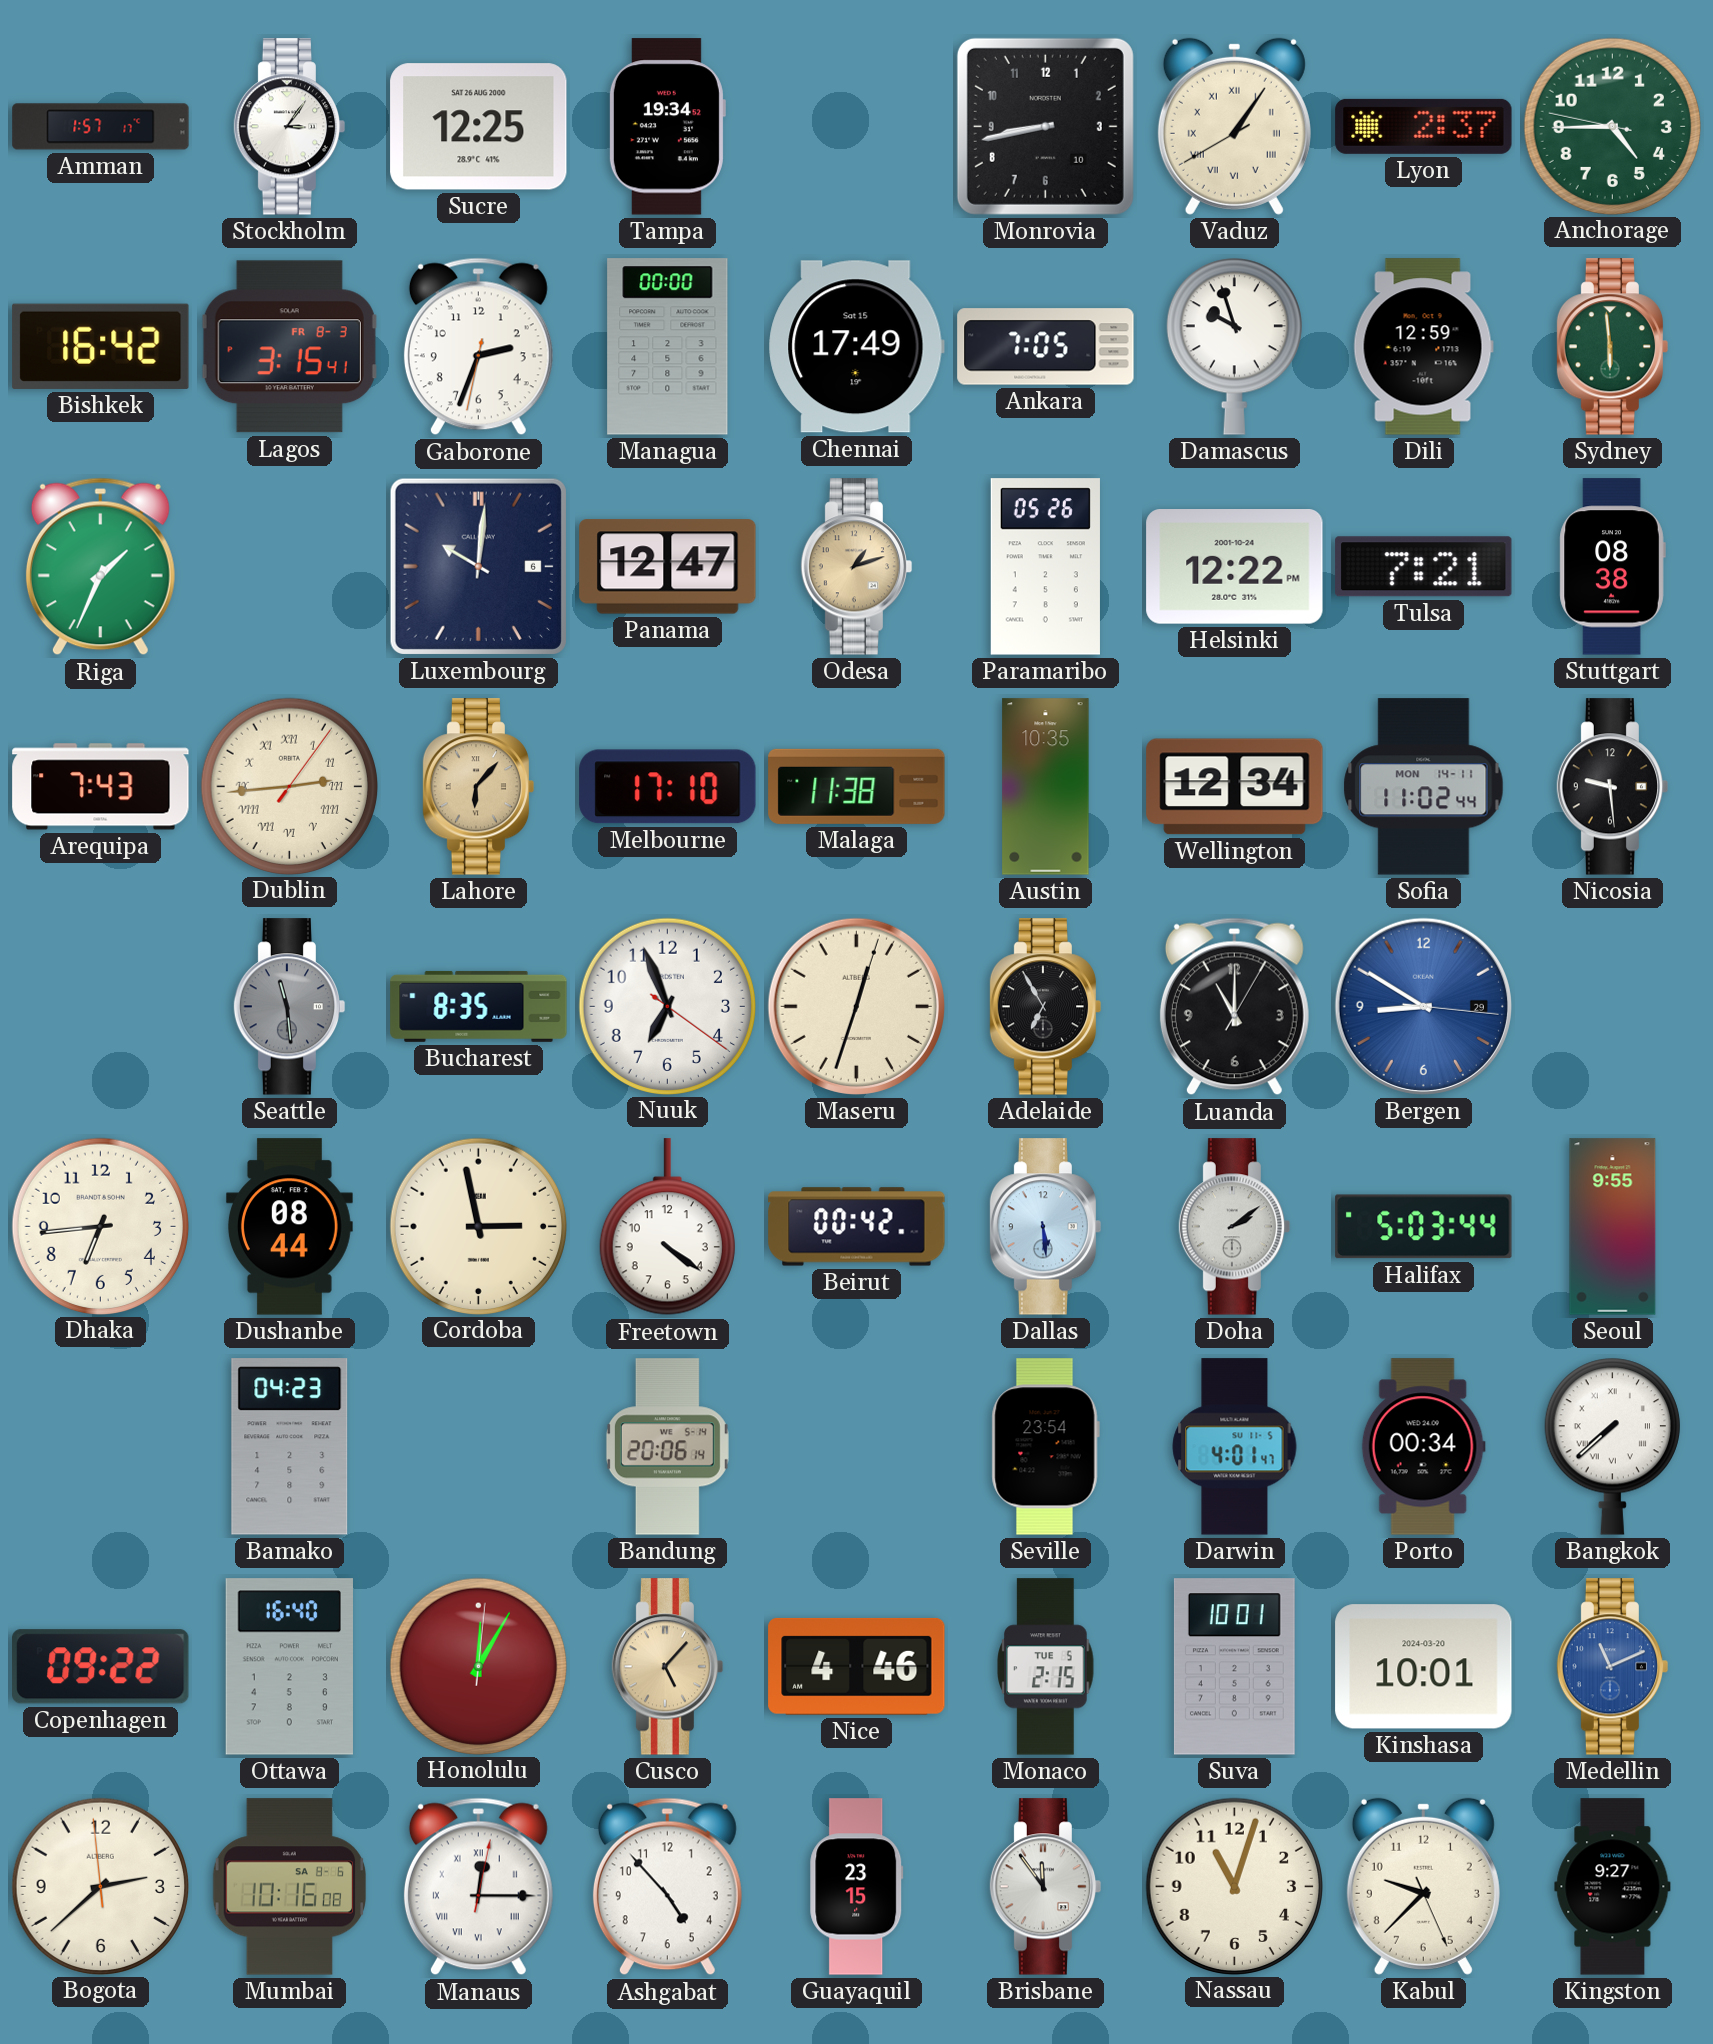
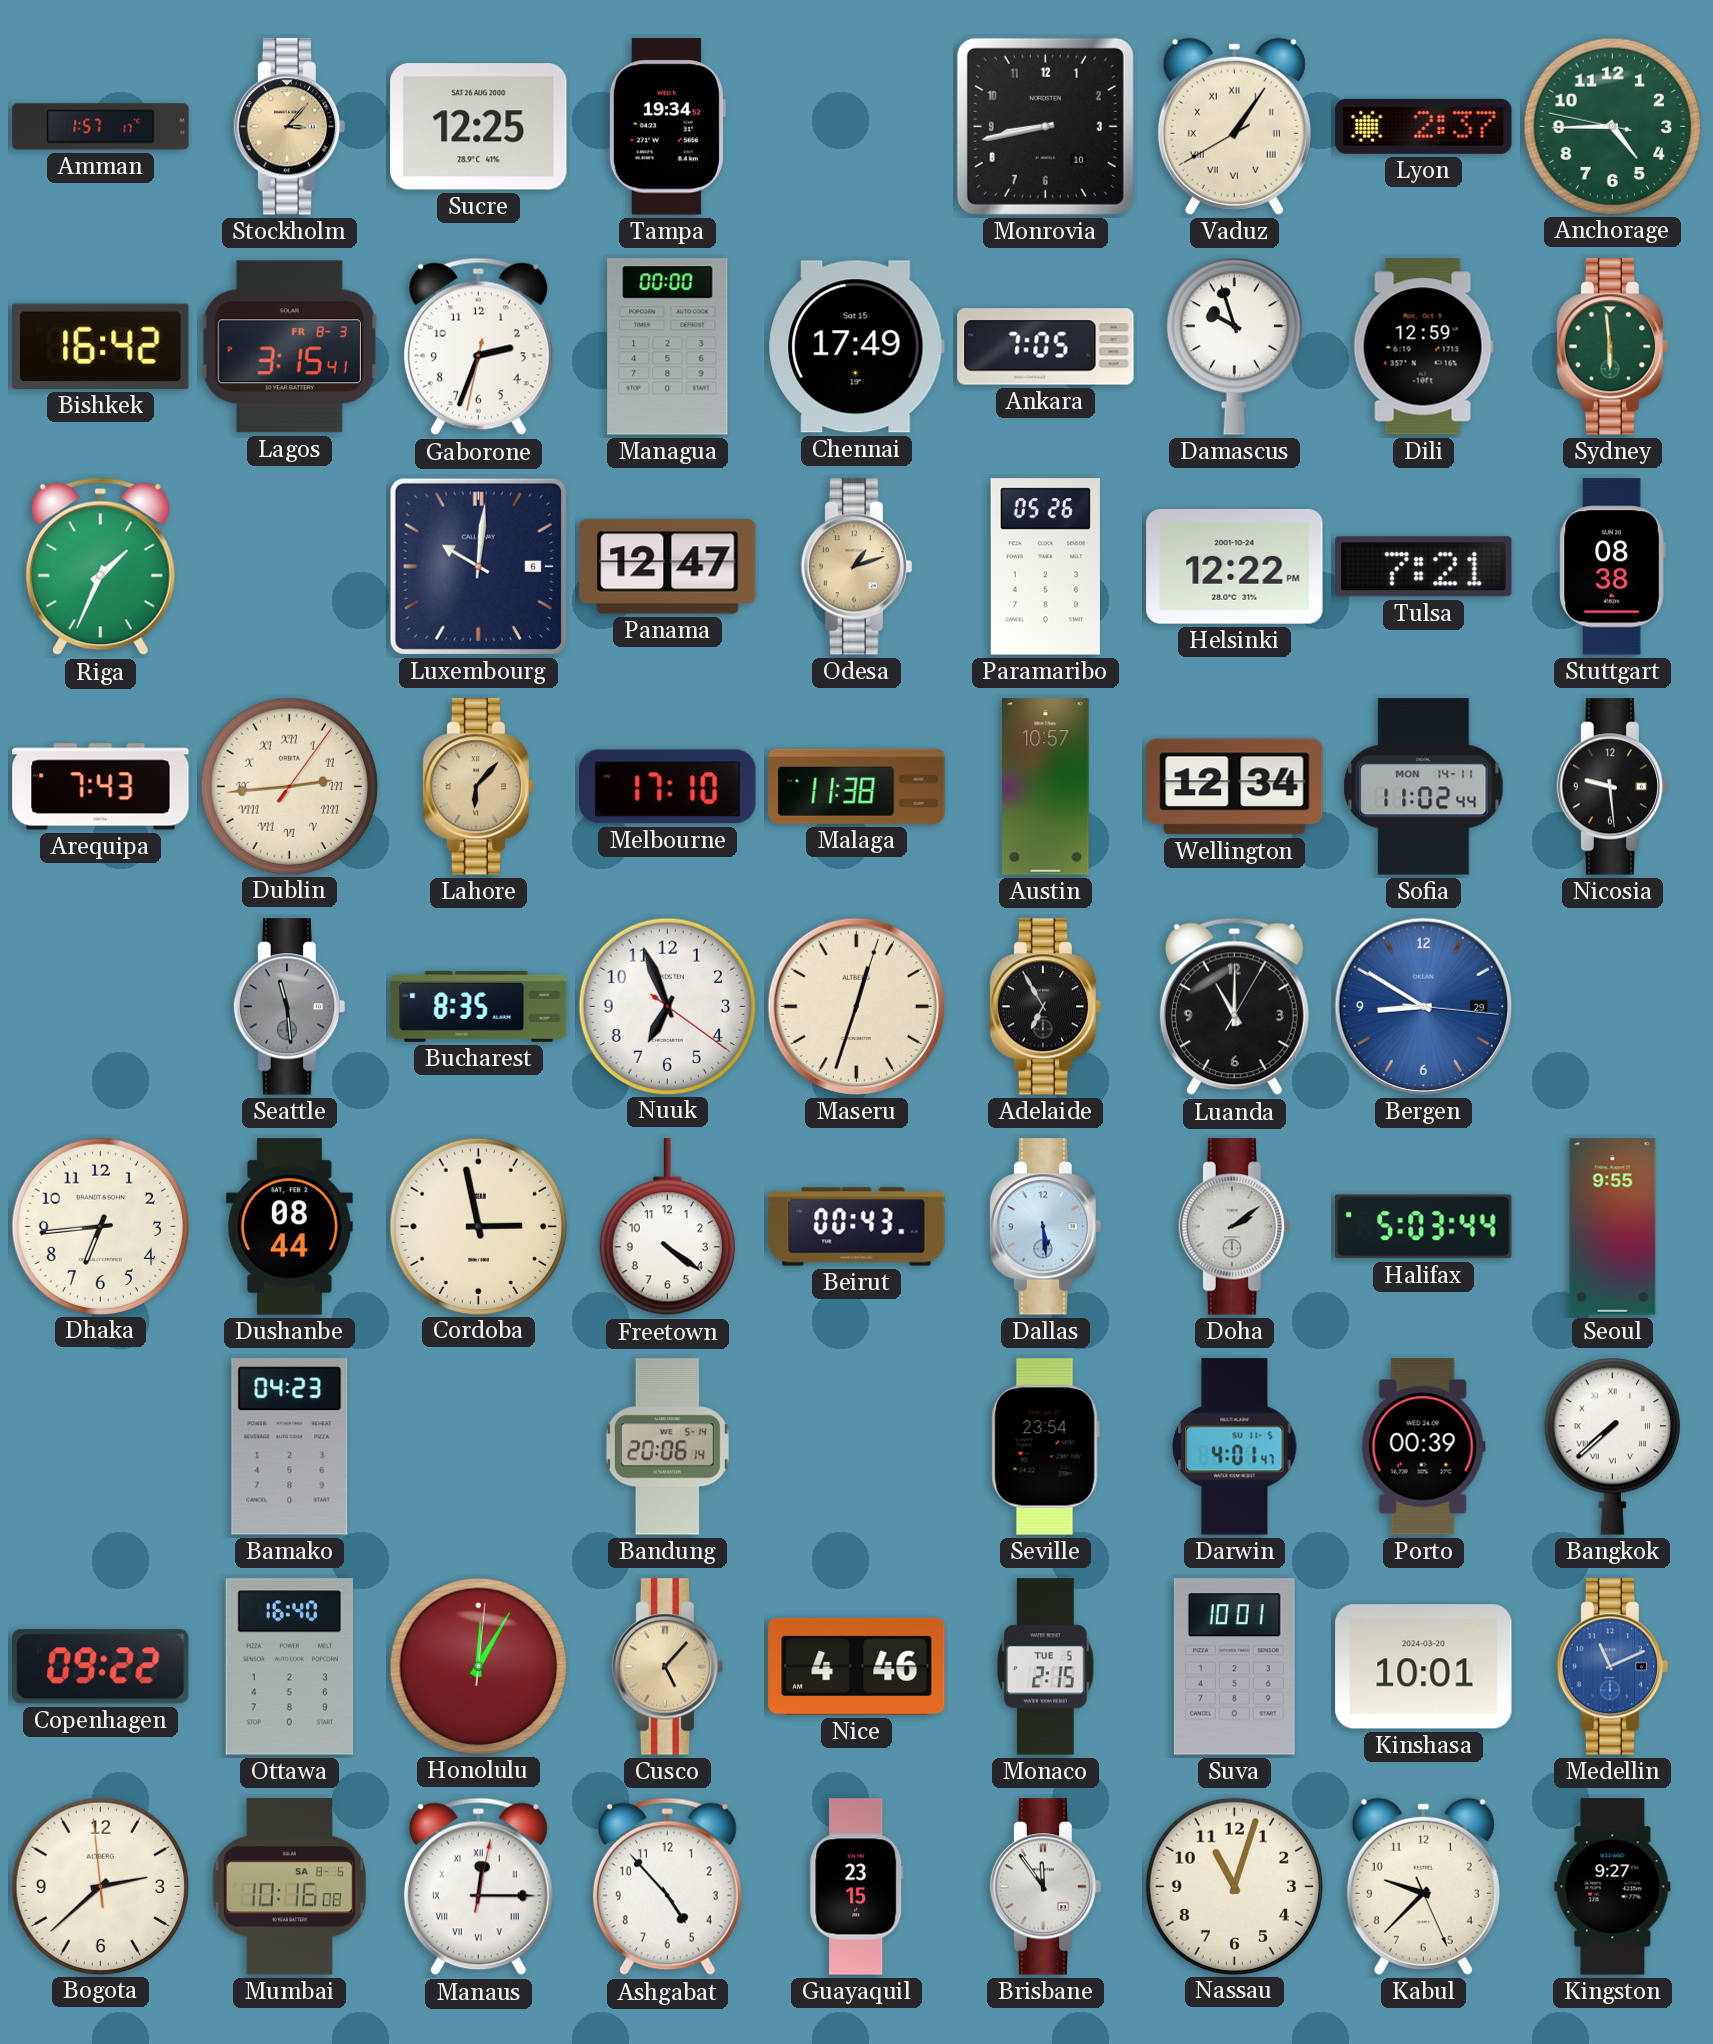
Stockholm: 3:06 -> 3:07
Stockholm dial: white -> champagne
Austin: 10:35 -> 10:57
Beirut: 00:42 -> 00:43
Porto: 00:34 -> 00:39
